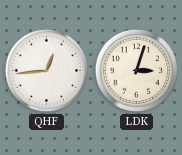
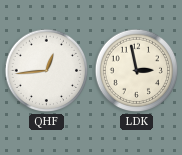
LDK: 3:03 -> 2:58
